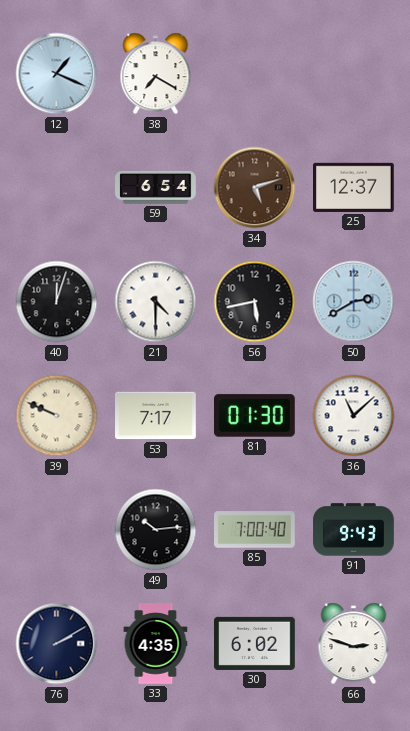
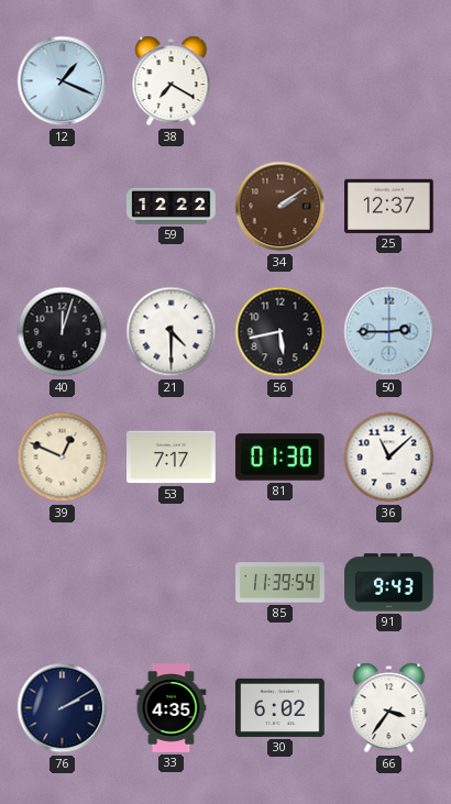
59: 6:54 -> 12:22
34: 5:12 -> 2:09
50: 2:40 -> 2:45
39: 9:49 -> 12:49
49: 10:14 -> none
85: 7:00 -> 11:39
66: 2:48 -> 3:36
